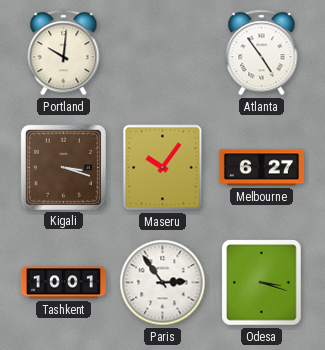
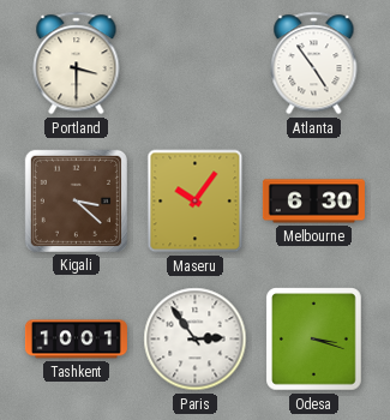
Portland: 10:01 -> 3:30
Kigali: 3:18 -> 3:22
Melbourne: 6:27 -> 6:30
